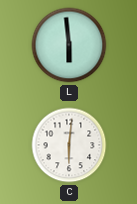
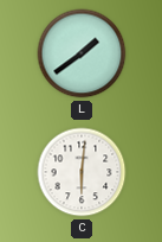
L: 5:59 -> 1:39
